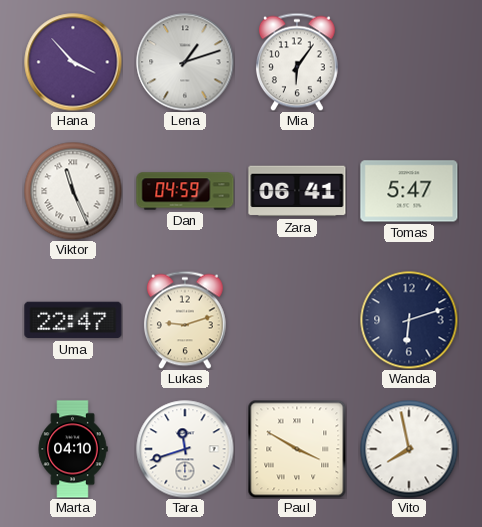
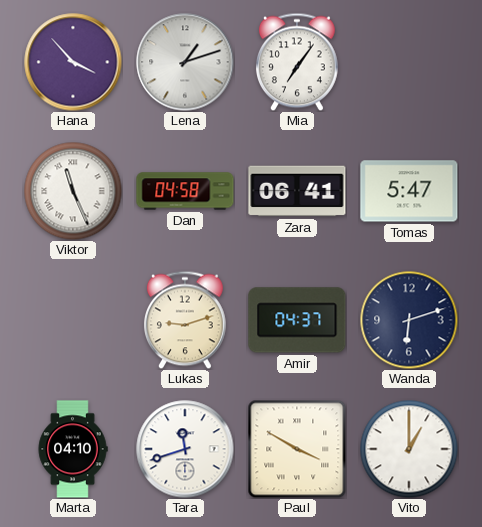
Mia: 6:06 -> 7:06
Dan: 04:59 -> 04:58
Uma: 22:47 -> none
Amir: none -> 04:37
Vito: 7:58 -> 1:00
